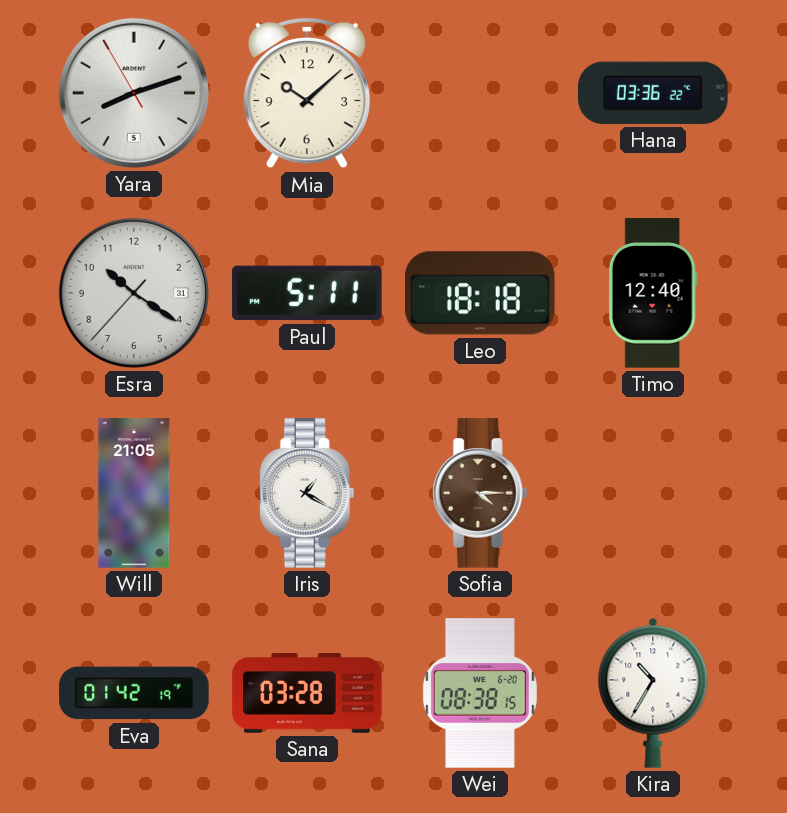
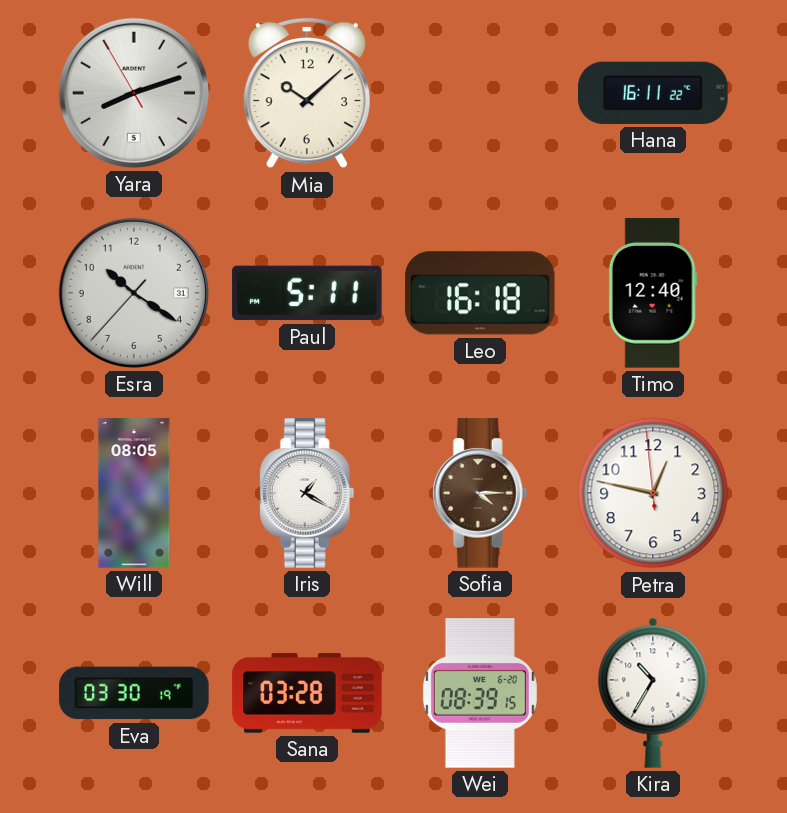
Hana: 03:36 -> 16:11
Leo: 18:18 -> 16:18
Will: 21:05 -> 08:05
Petra: none -> 12:46
Eva: 01:42 -> 03:30
Wei: 08:38 -> 08:39
